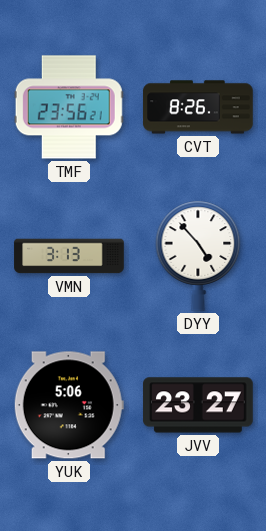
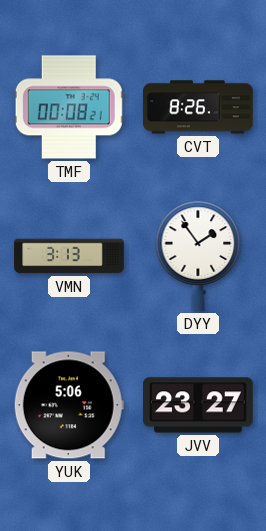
TMF: 23:56 -> 00:08
DYY: 4:53 -> 1:54
